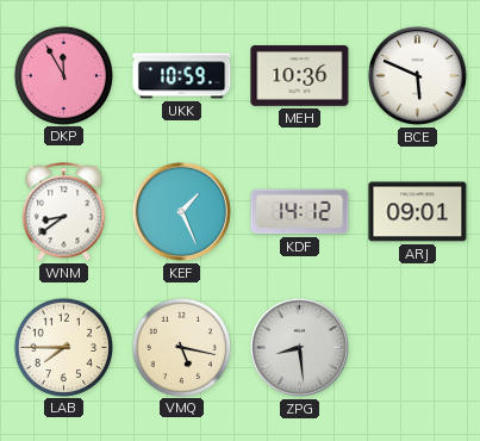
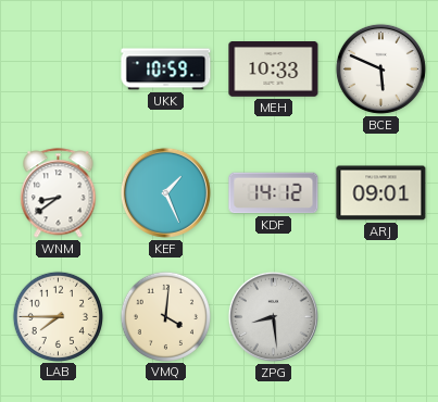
DKP: 11:55 -> none
MEH: 10:36 -> 10:33
VMQ: 5:17 -> 4:01
